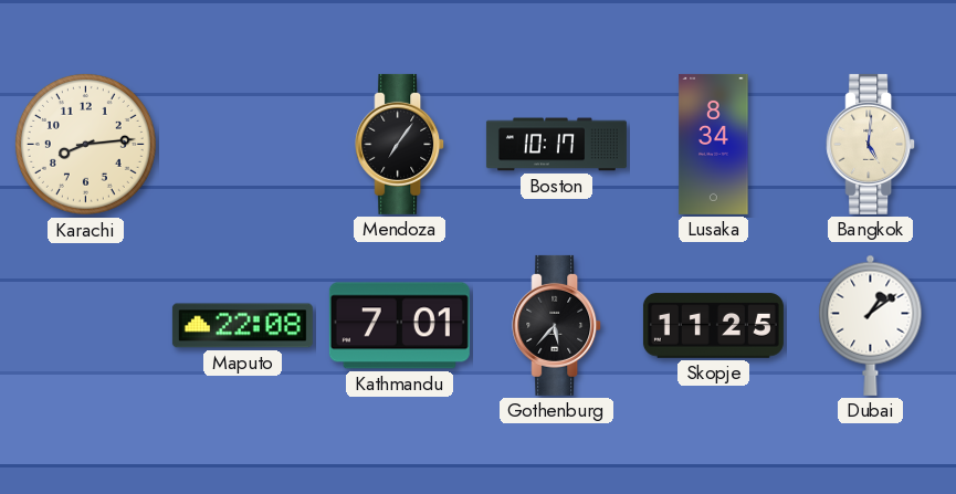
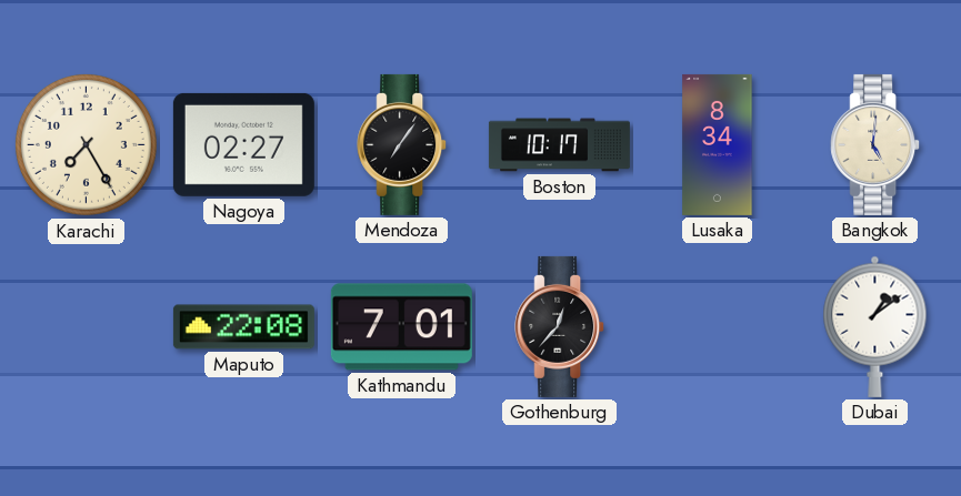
Karachi: 8:14 -> 7:25
Nagoya: none -> 02:27
Gothenburg: 5:37 -> 12:37
Skopje: 11:25 -> none
